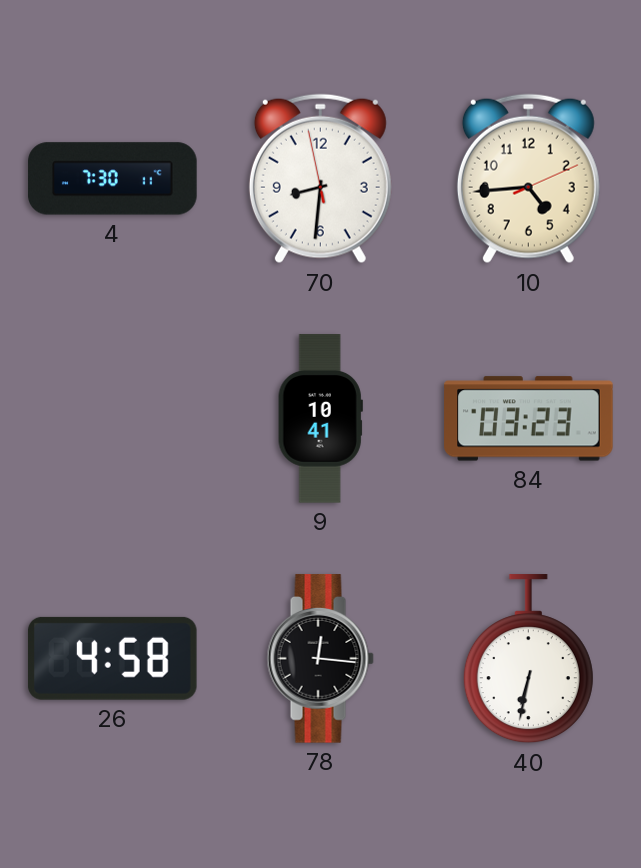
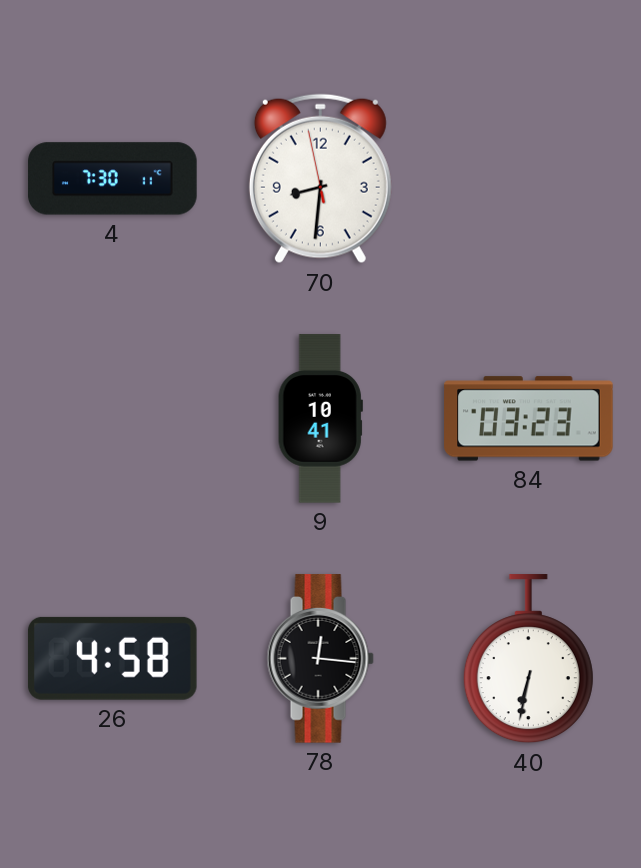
10: 4:44 -> none
